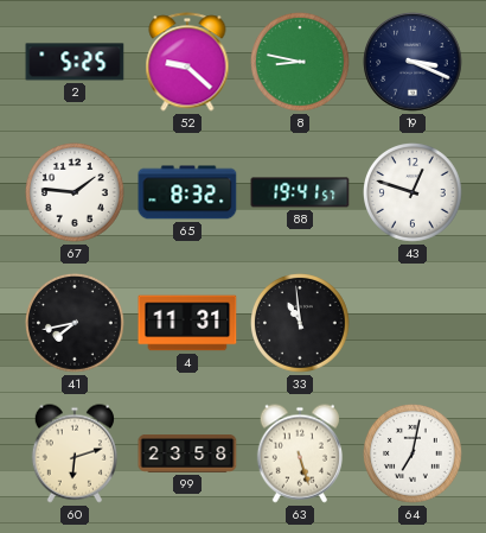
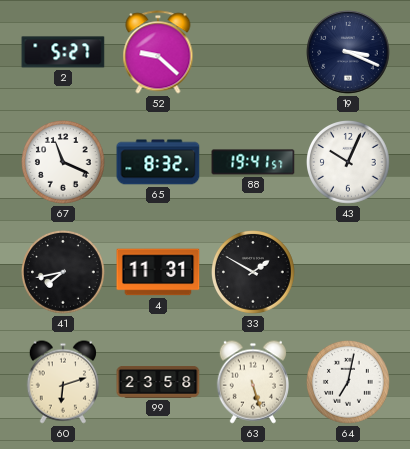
2: 5:25 -> 5:27
8: 8:47 -> none
67: 1:46 -> 11:19
43: 12:48 -> 10:04
33: 10:59 -> 1:50
